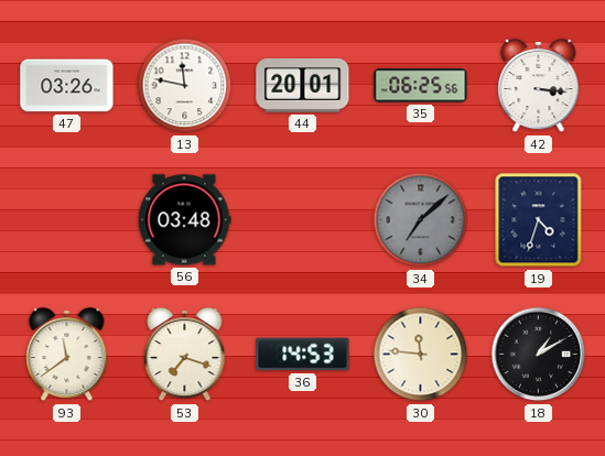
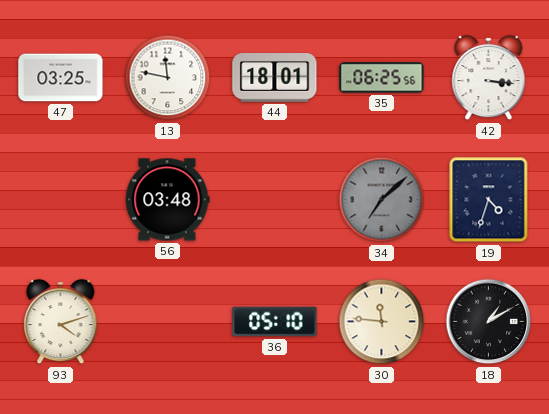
47: 03:26 -> 03:25
44: 20:01 -> 18:01
93: 11:39 -> 4:12
53: 7:18 -> none
36: 14:53 -> 05:10
